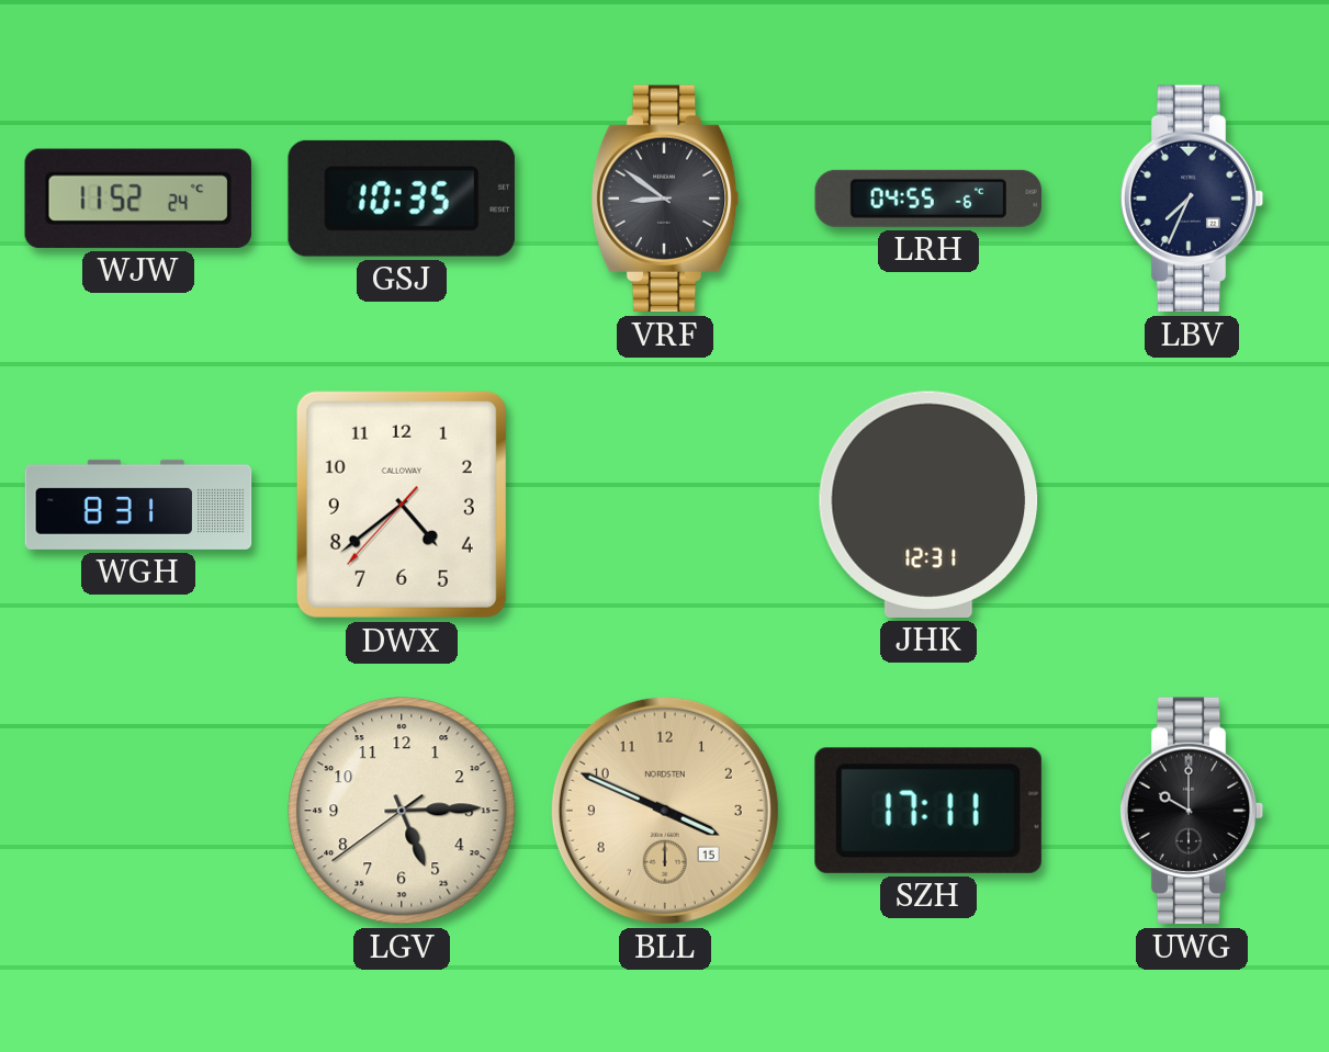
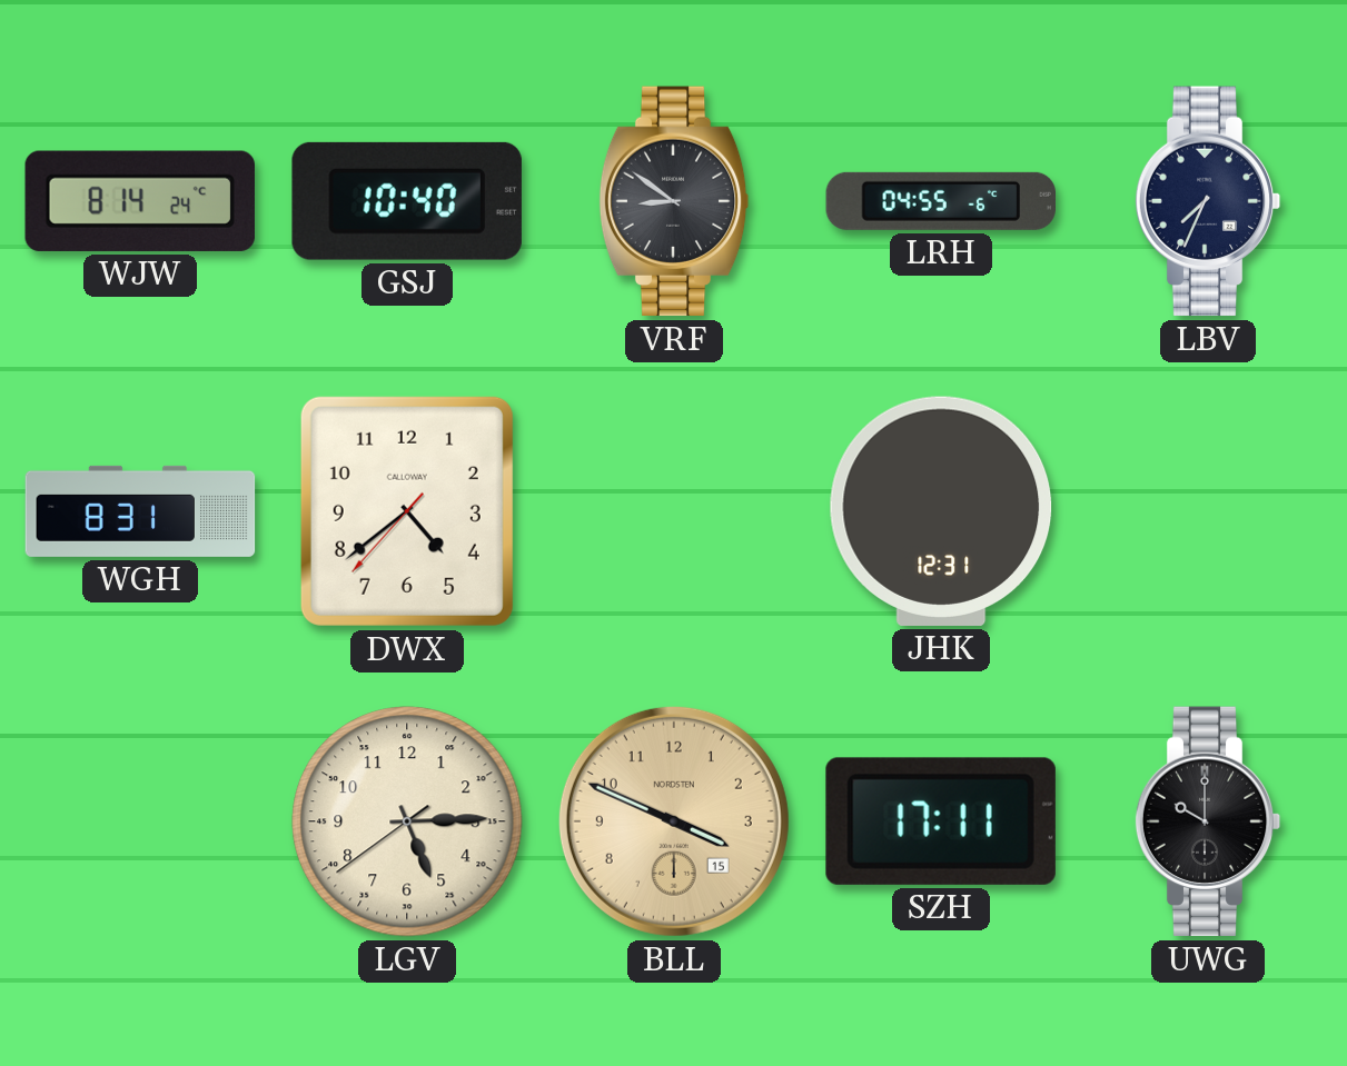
WJW: 11:52 -> 8:14
GSJ: 10:35 -> 10:40
